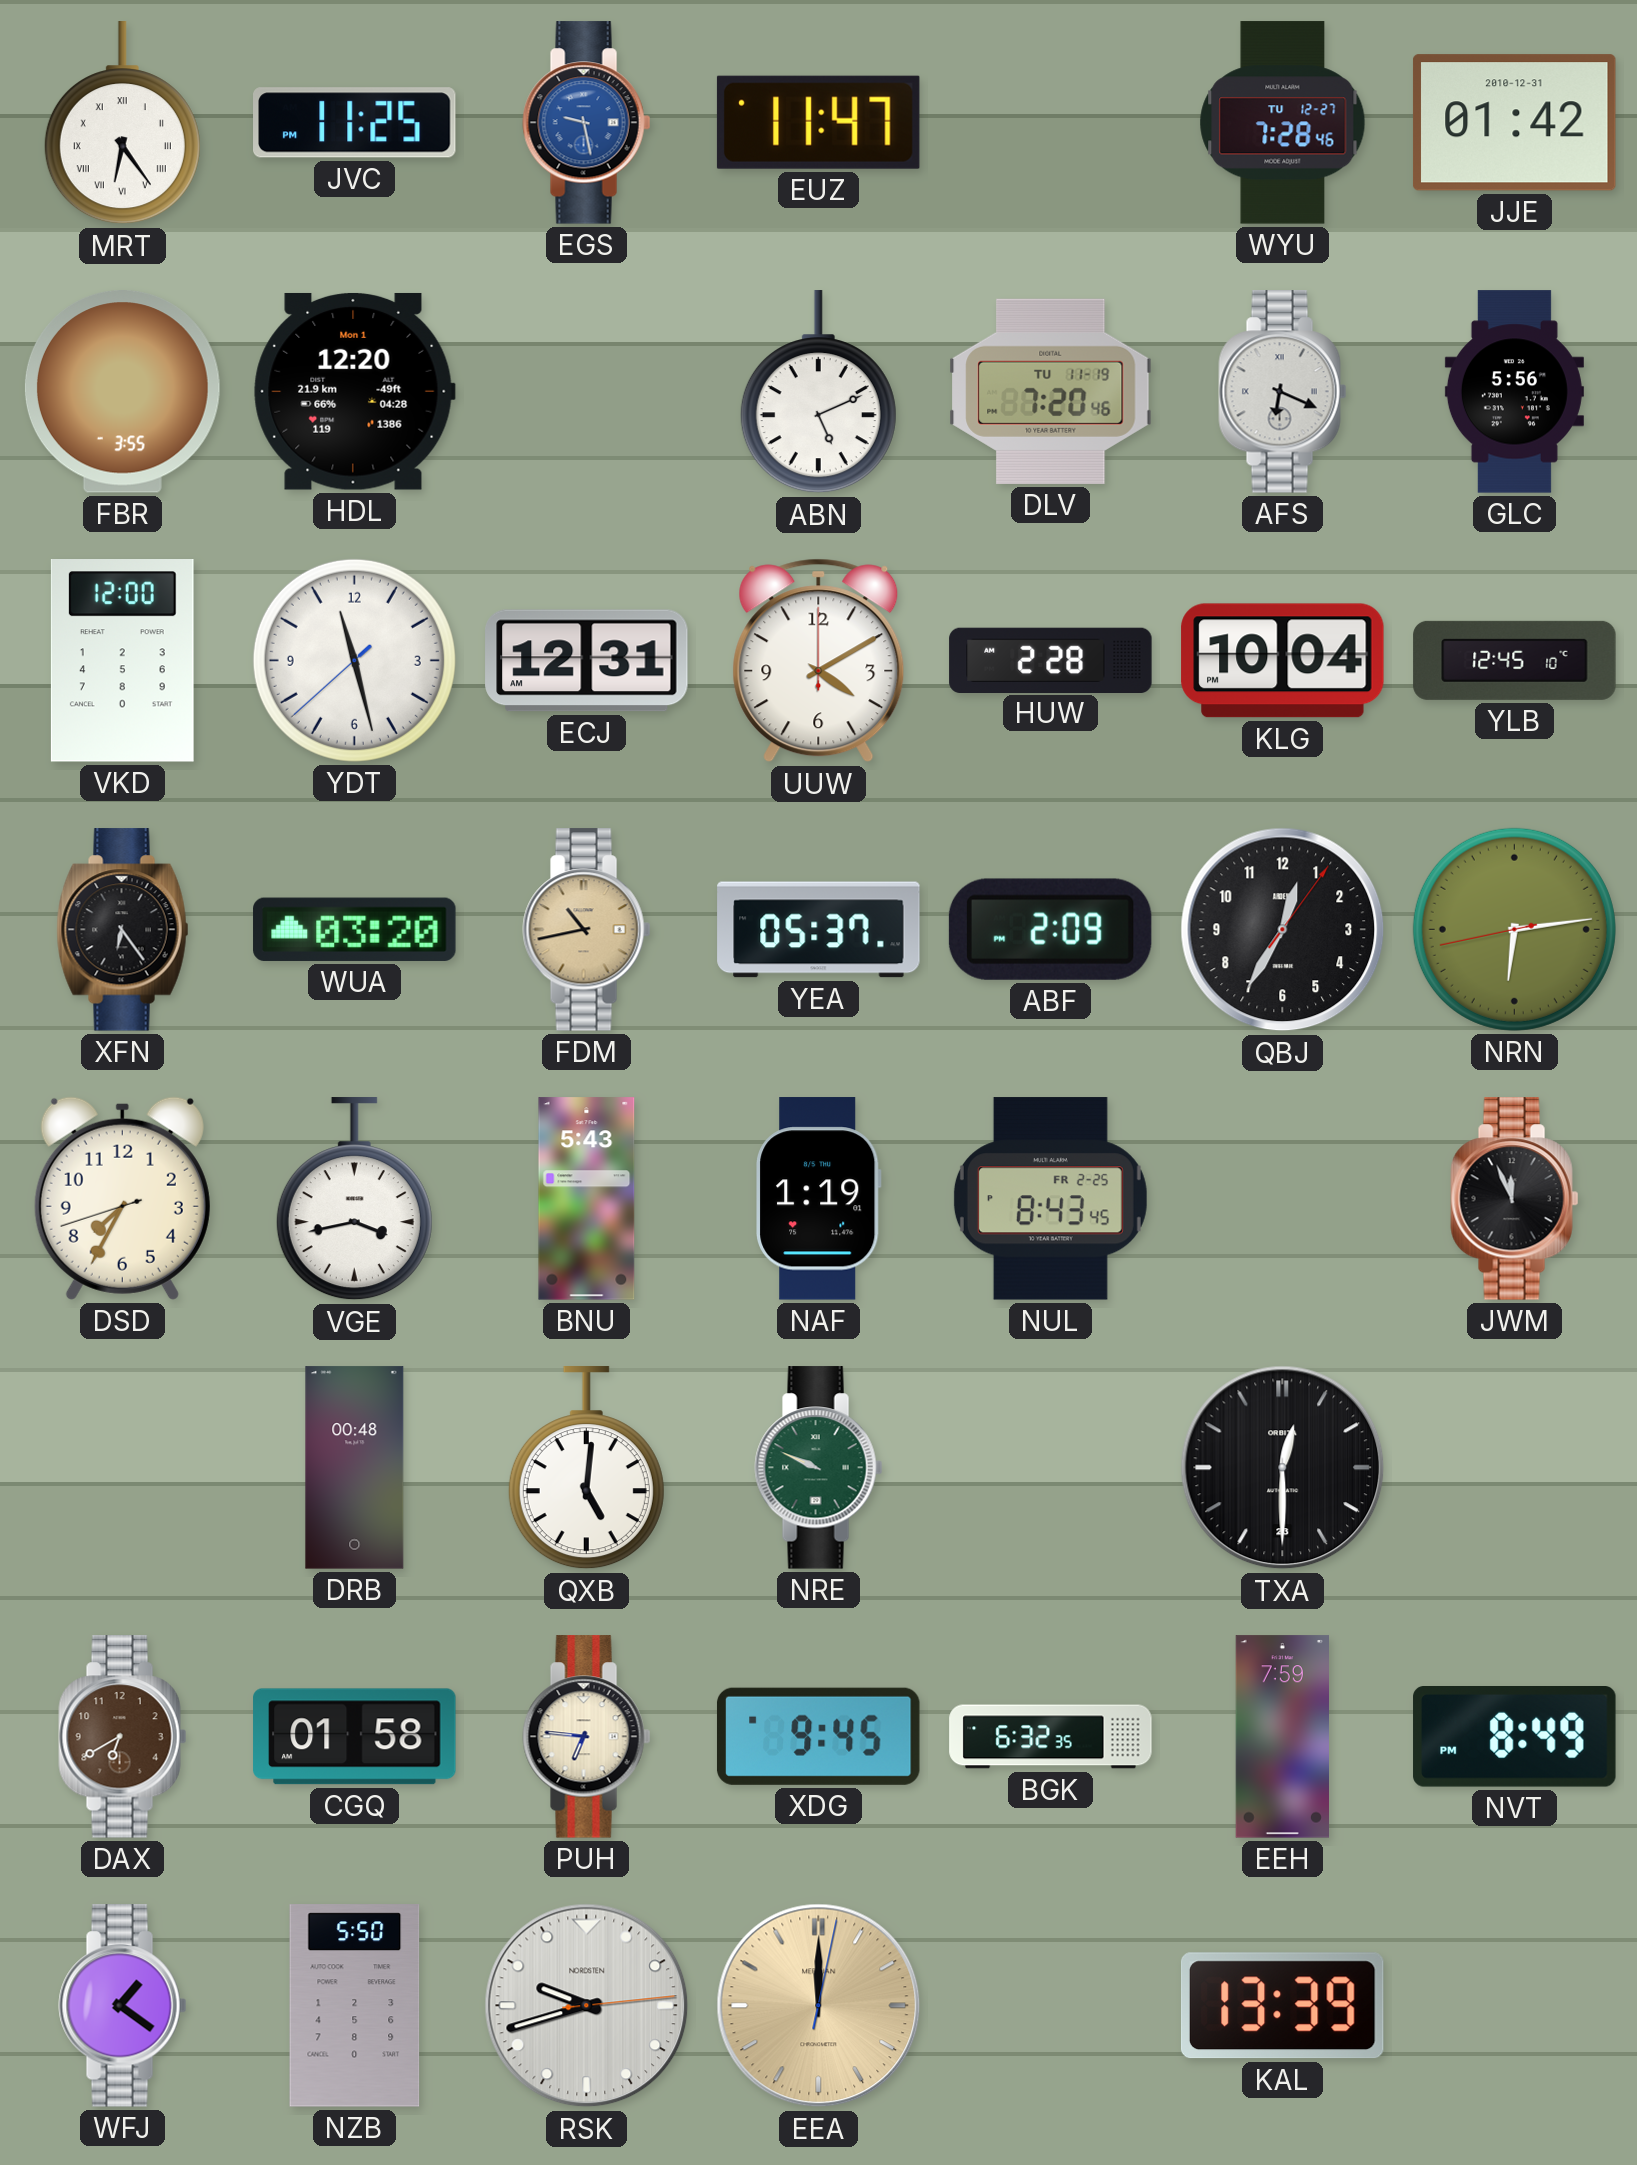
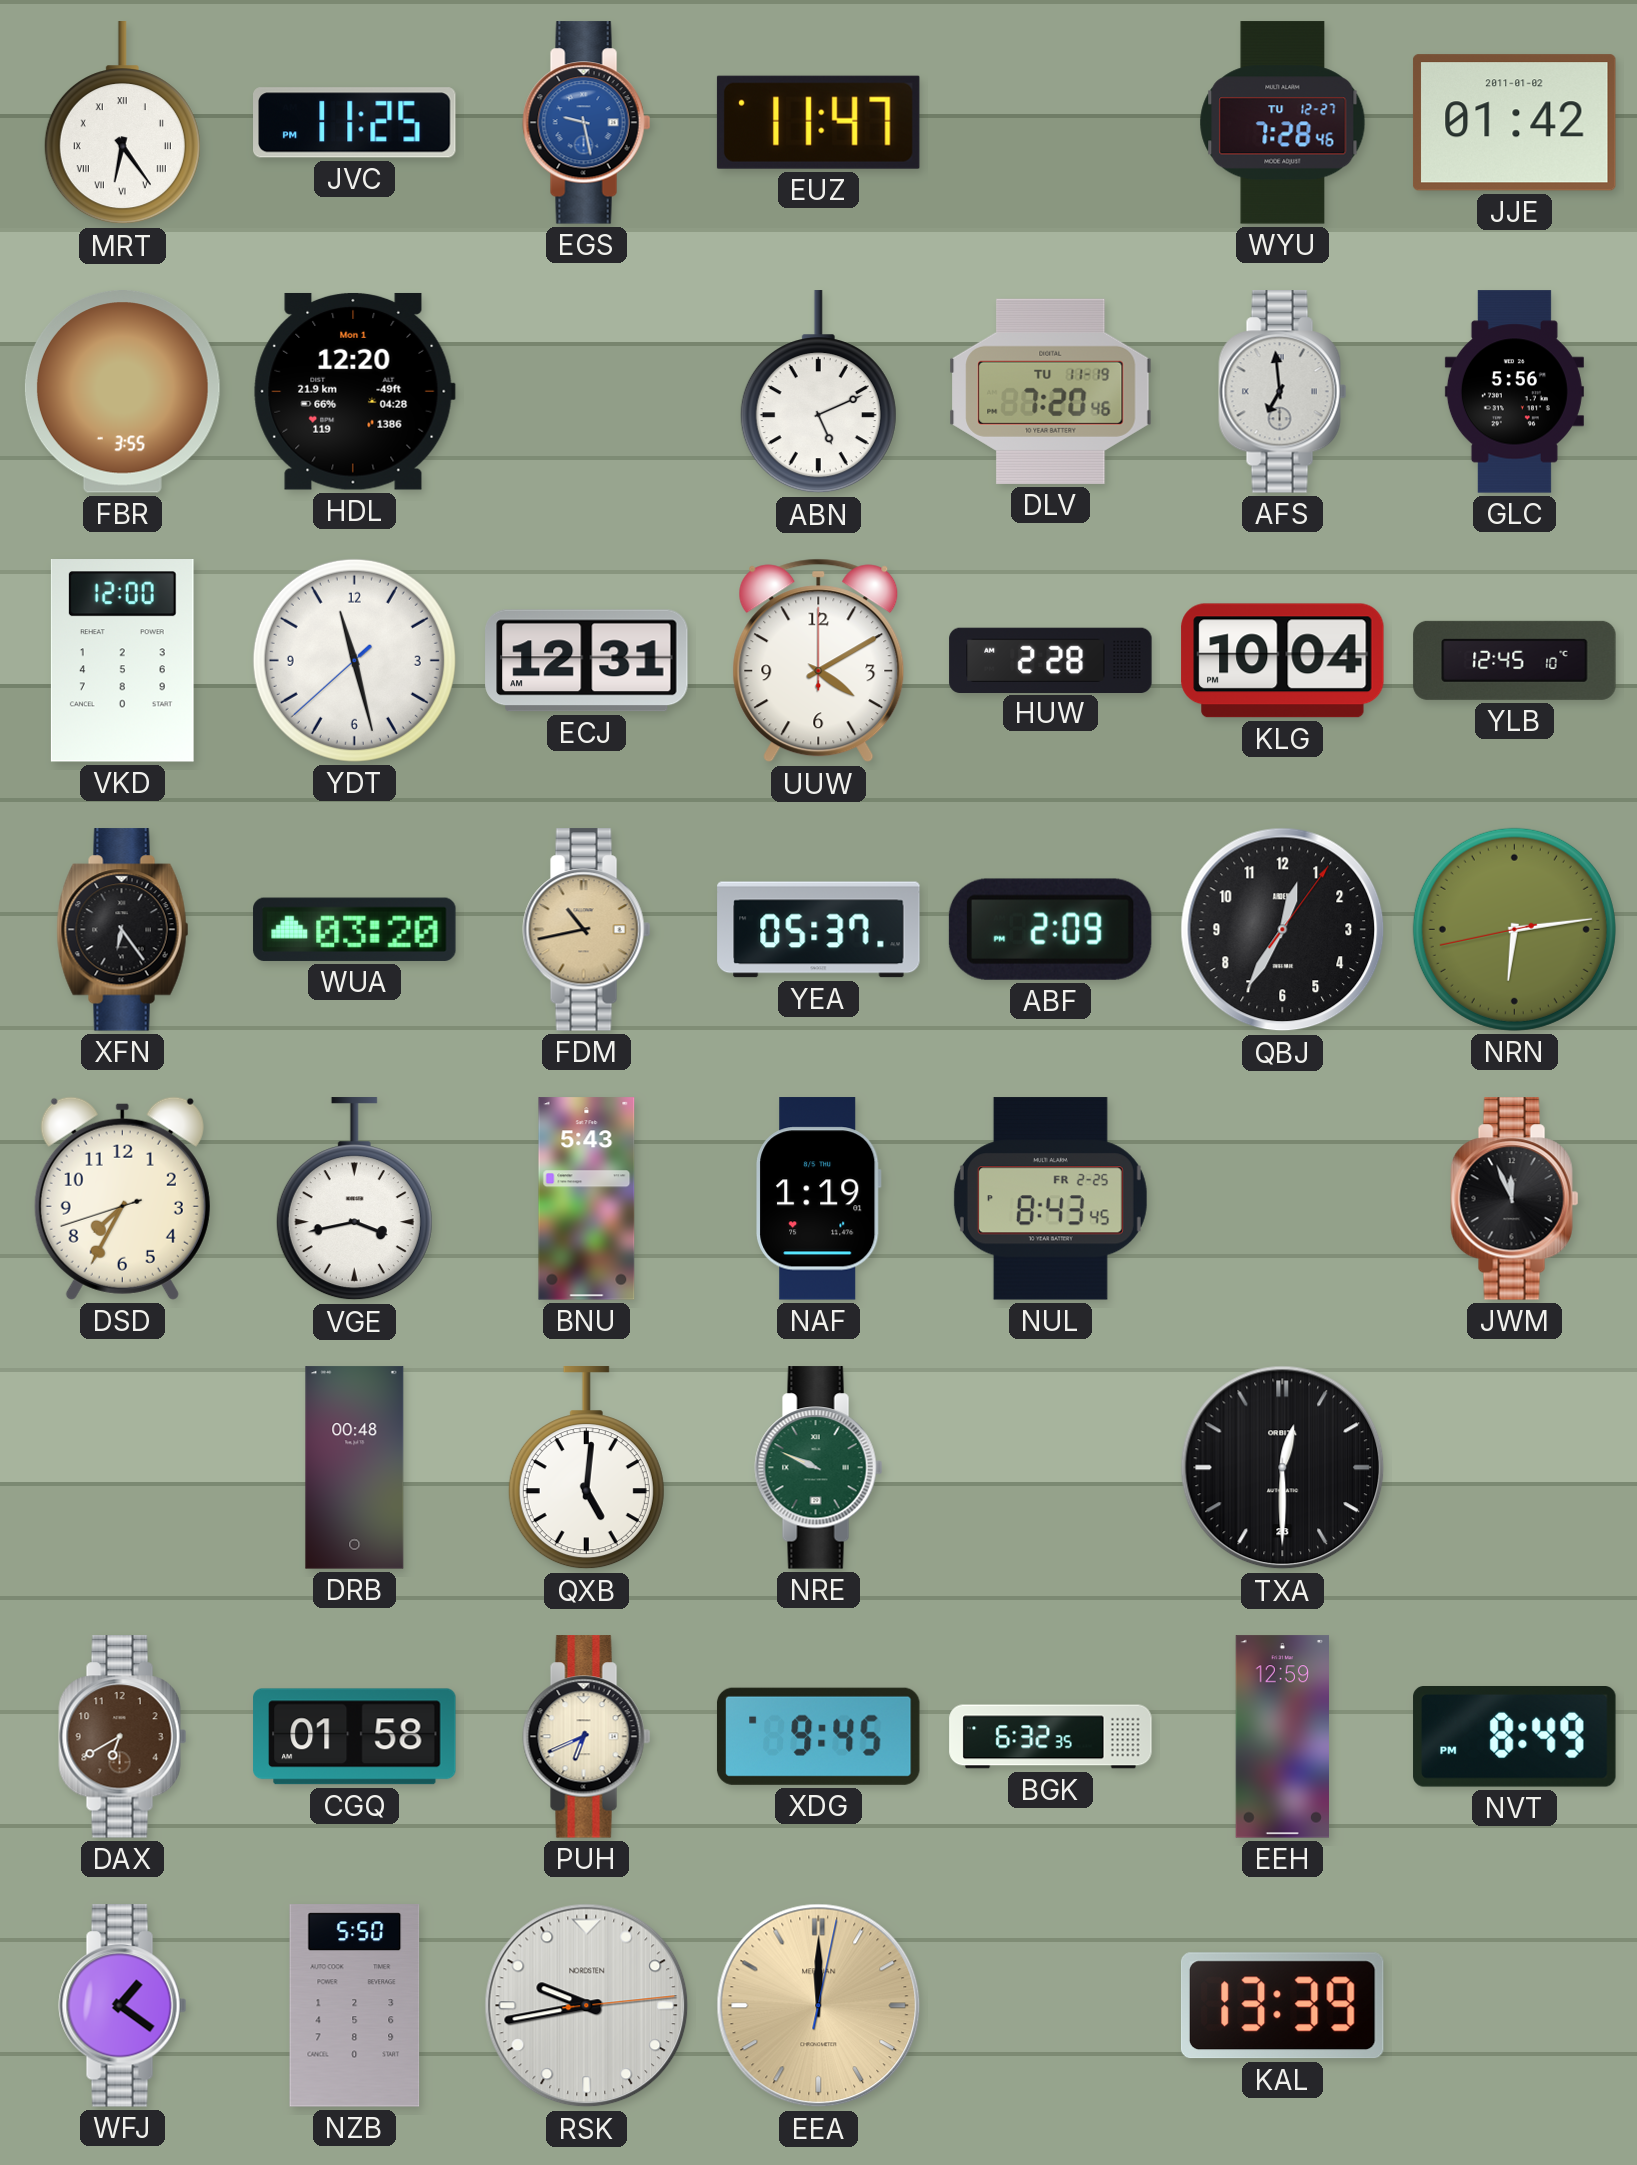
JJE date: 2010-12-31 -> 2011-01-02
AFS: 6:19 -> 6:59
PUH: 6:46 -> 6:41
EEH: 7:59 -> 12:59
RSK: 9:42 -> 9:43
